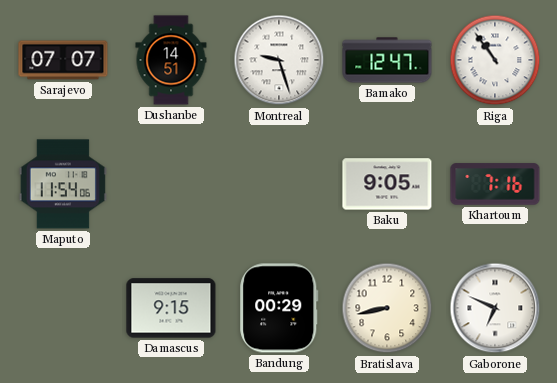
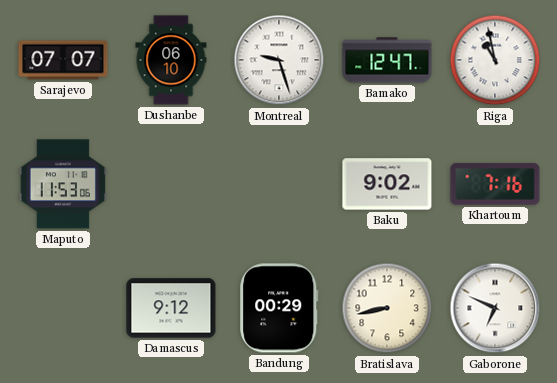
Dushanbe: 14:51 -> 06:10
Riga: 10:54 -> 10:58
Maputo: 11:54 -> 11:53
Baku: 9:05 -> 9:02
Damascus: 9:15 -> 9:12
